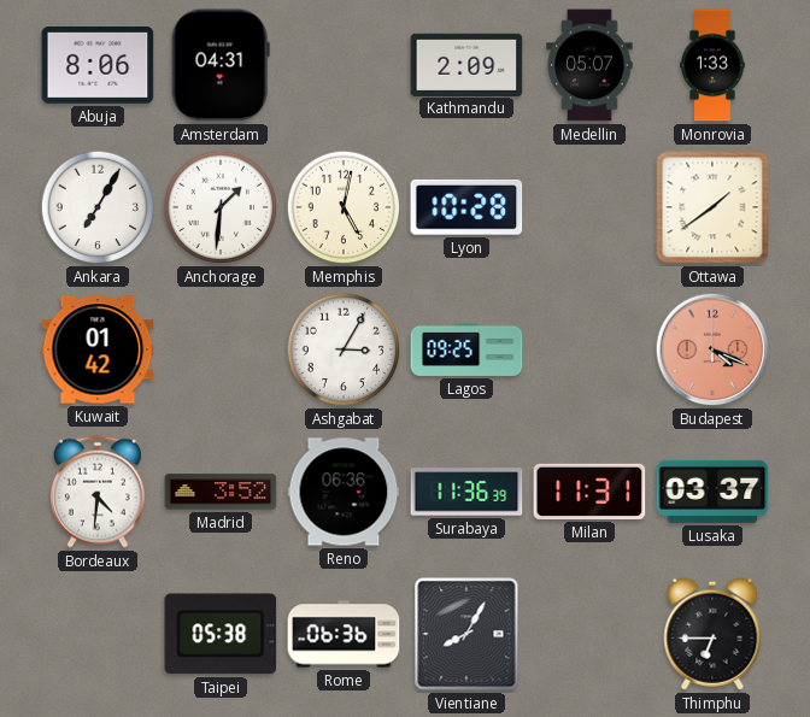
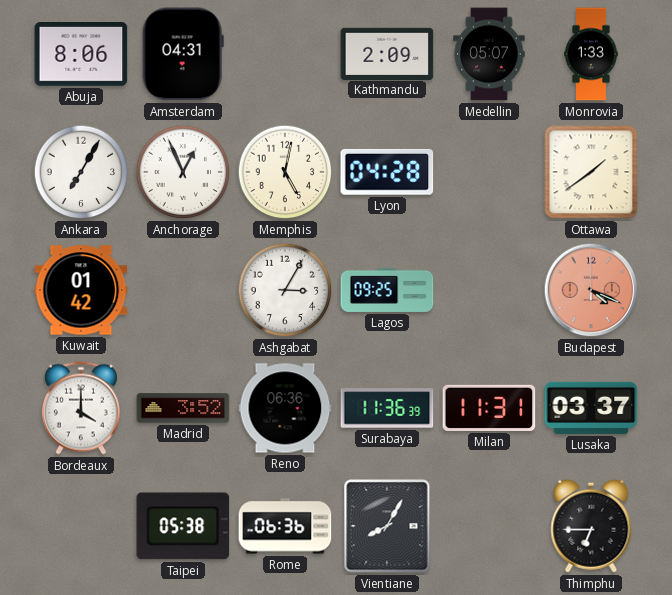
Anchorage: 1:31 -> 12:56
Lyon: 10:28 -> 04:28
Bordeaux: 4:31 -> 4:00
